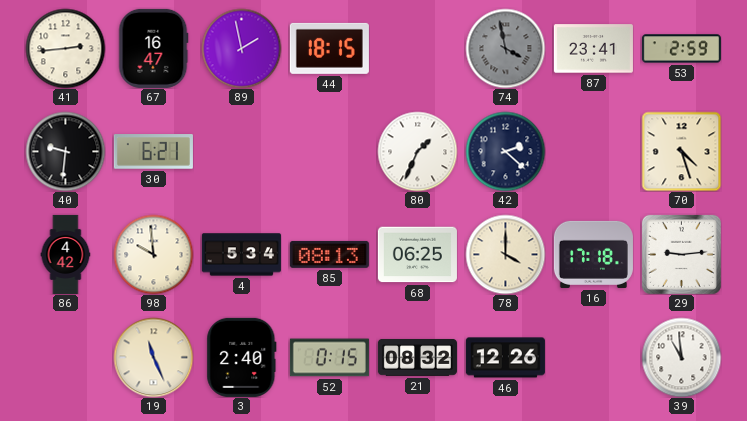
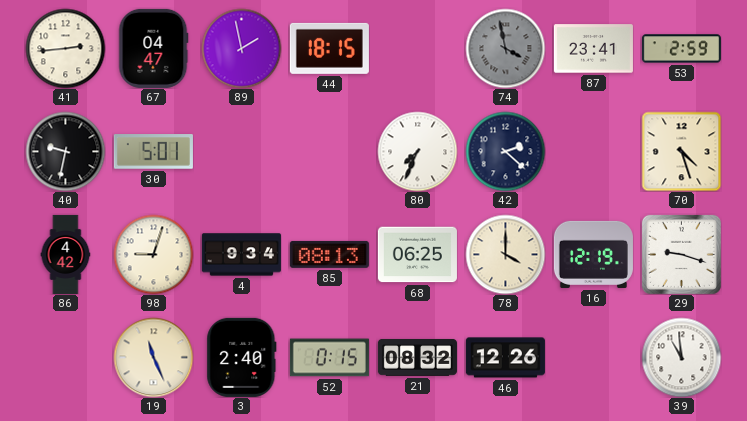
67: 16:47 -> 04:47
40: 9:31 -> 9:32
30: 6:21 -> 5:01
80: 1:34 -> 7:34
98: 9:59 -> 9:03
4: 5:34 -> 9:34
16: 17:18 -> 12:19
29: 9:14 -> 9:18
